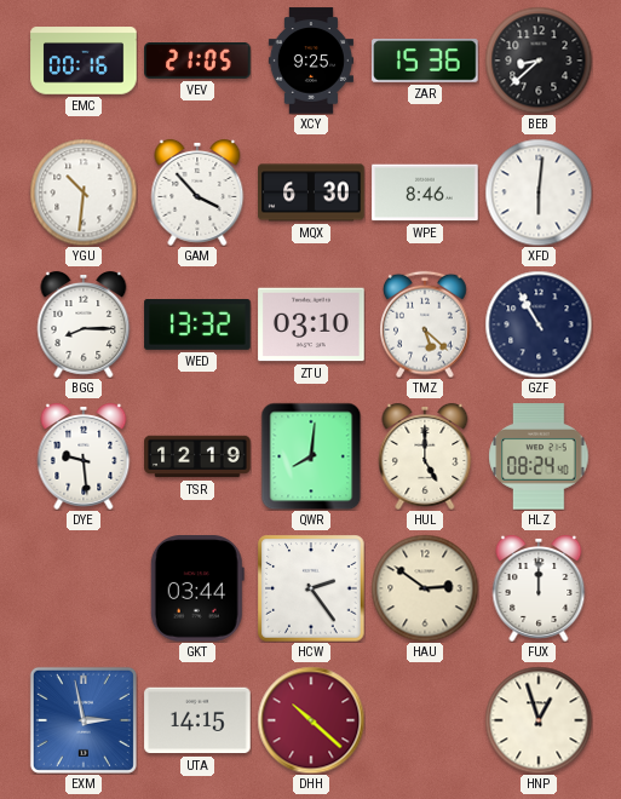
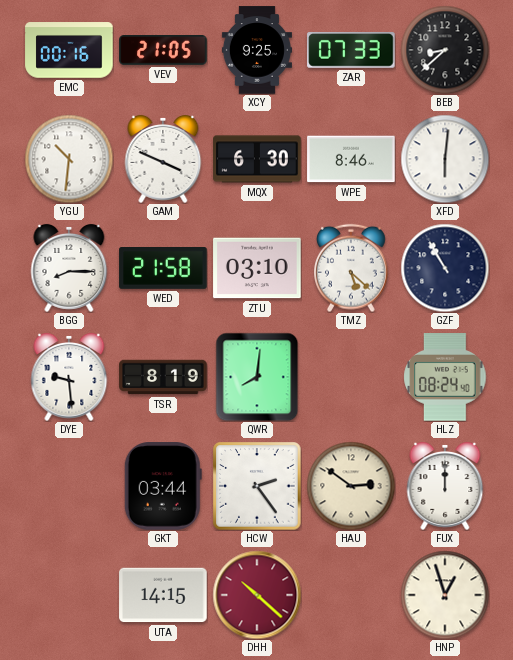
ZAR: 15:36 -> 07:33
GAM: 3:53 -> 3:49
WED: 13:32 -> 21:58
TSR: 12:19 -> 8:19
HUL: 5:00 -> none
EXM: 2:58 -> none
